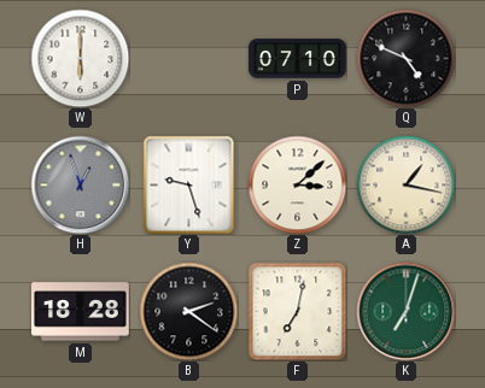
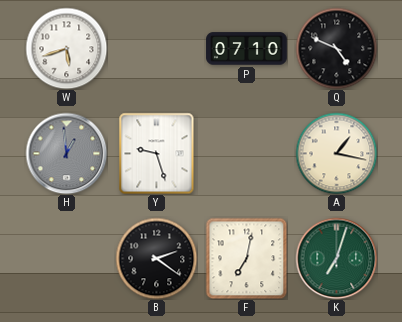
W: 6:00 -> 5:42
H: 12:57 -> 12:59
Z: 3:08 -> none
M: 18:28 -> none
